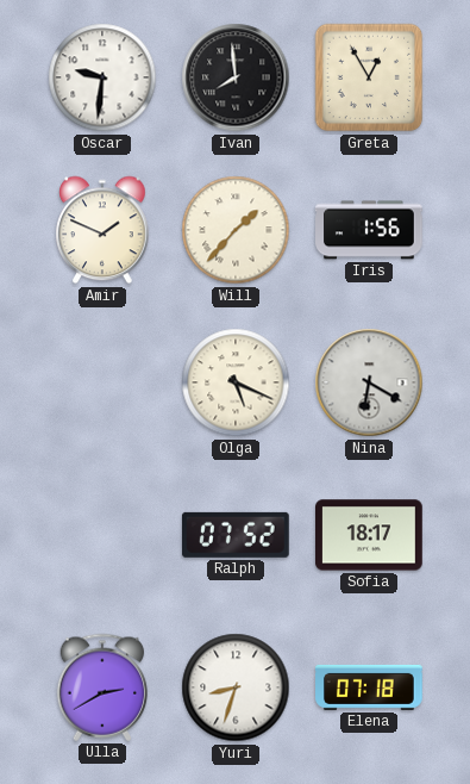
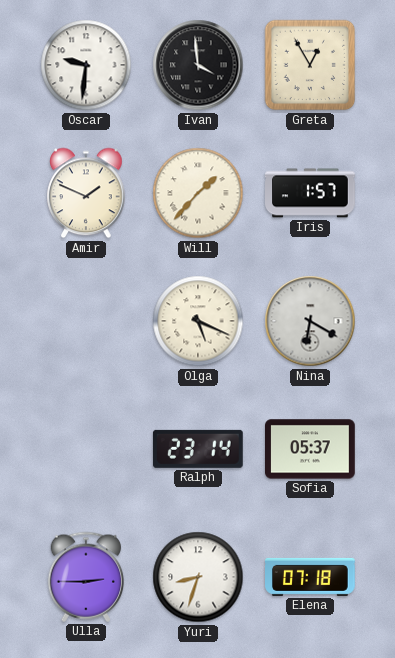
Ivan: 7:59 -> 3:59
Iris: 1:56 -> 1:57
Ralph: 07:52 -> 23:14
Sofia: 18:17 -> 05:37
Ulla: 2:40 -> 2:45
